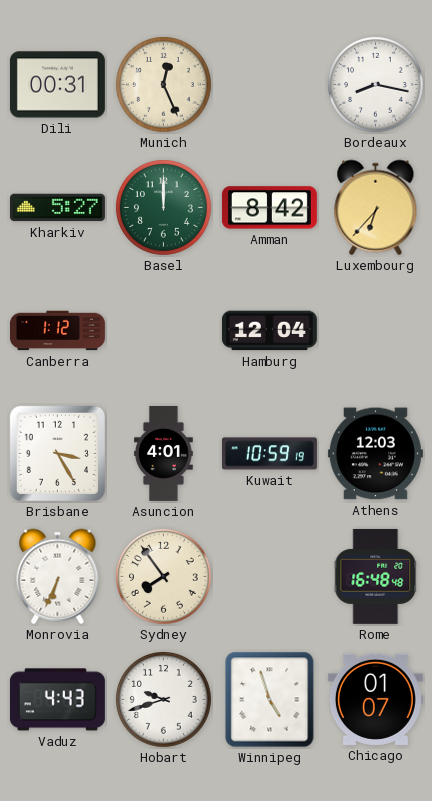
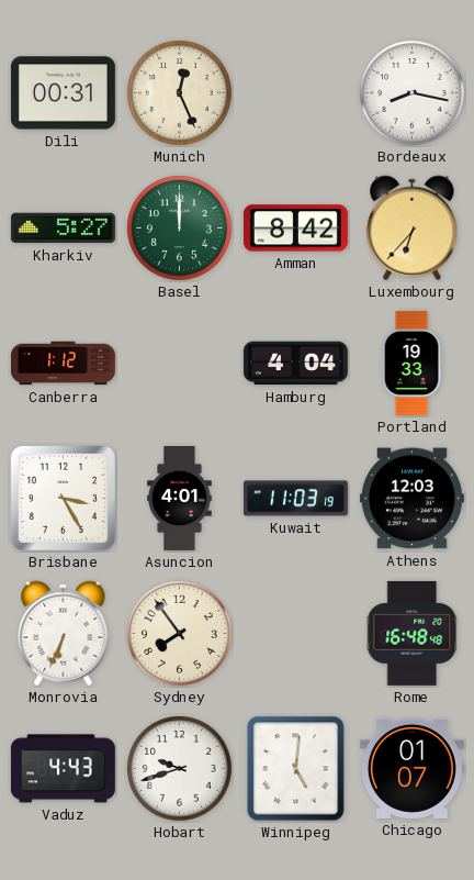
Hamburg: 12:04 -> 4:04
Portland: none -> 19:33
Kuwait: 10:59 -> 11:03
Winnipeg: 4:57 -> 5:01
